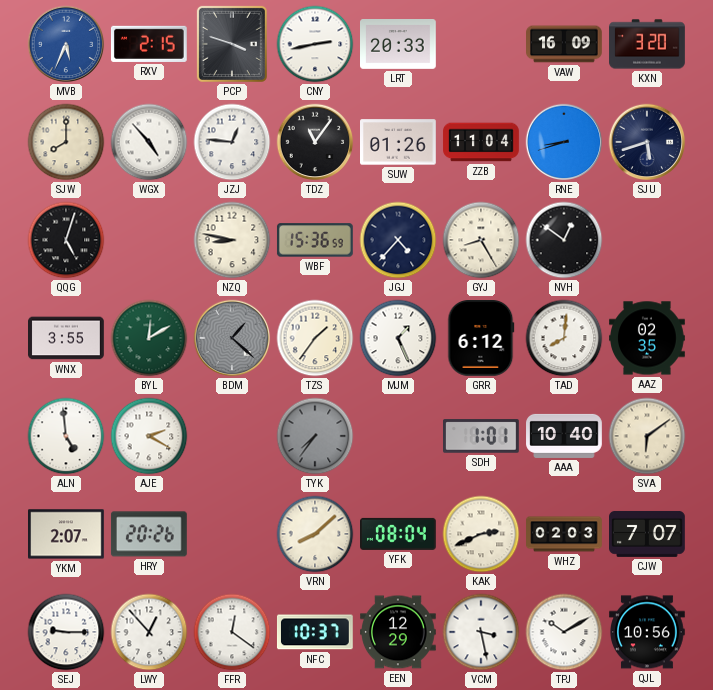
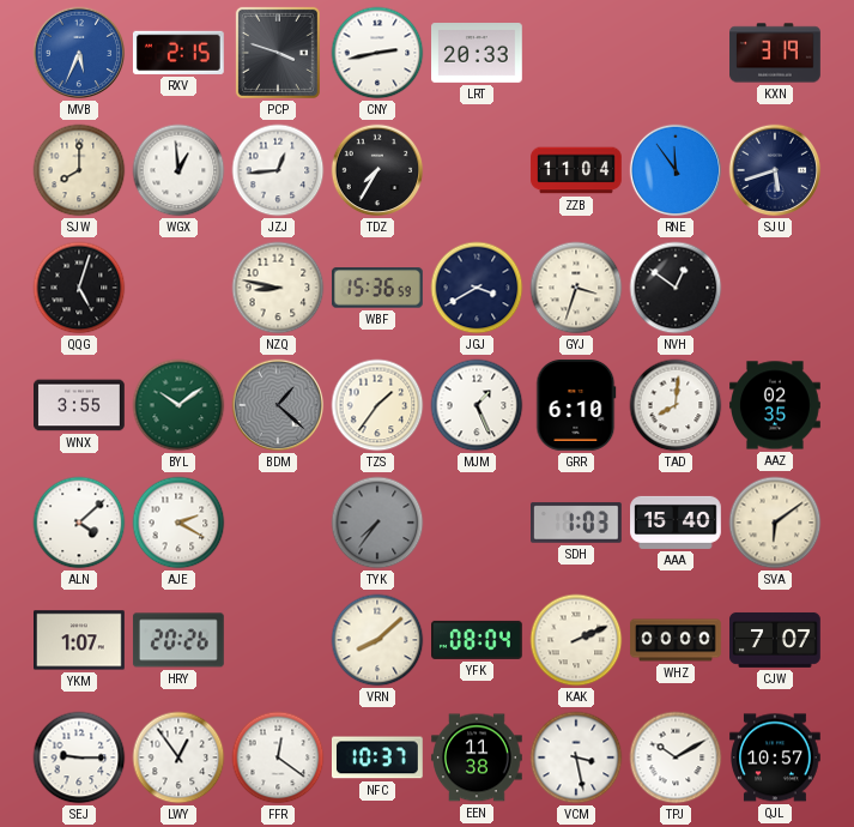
VAW: 16:09 -> none
KXN: 3:20 -> 3:19
WGX: 4:53 -> 12:59
JZJ: 12:46 -> 12:44
TDZ: 11:06 -> 7:35
SUW: 01:26 -> none
RNE: 8:42 -> 11:54
JGJ: 4:37 -> 3:40
GYJ: 8:25 -> 3:33
BYL: 12:10 -> 10:09
GRR: 6:12 -> 6:10
ALN: 4:59 -> 4:08
SDH: 1:01 -> 1:03
AAA: 10:40 -> 15:40
YKM: 2:07 -> 1:07
KAK: 2:41 -> 2:11
WHZ: 02:03 -> 00:00
LWY: 12:53 -> 12:54
EEN: 12:29 -> 11:38
QJL: 10:56 -> 10:57
